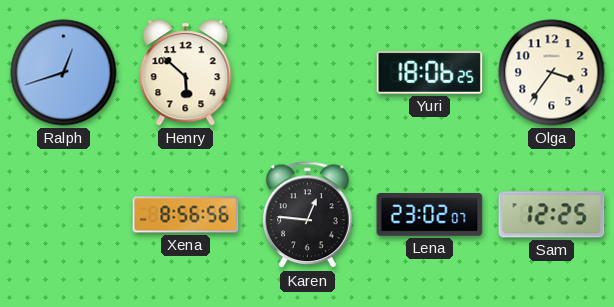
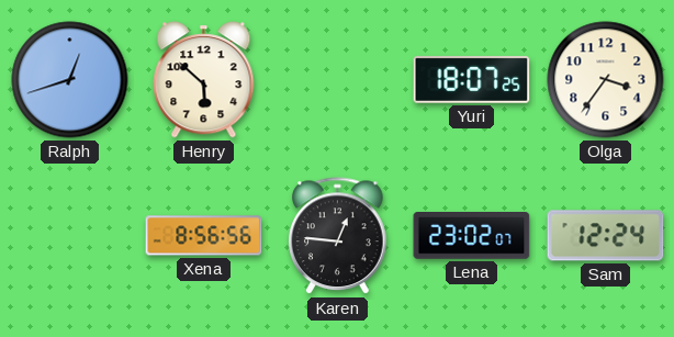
Yuri: 18:06 -> 18:07
Sam: 12:25 -> 12:24
